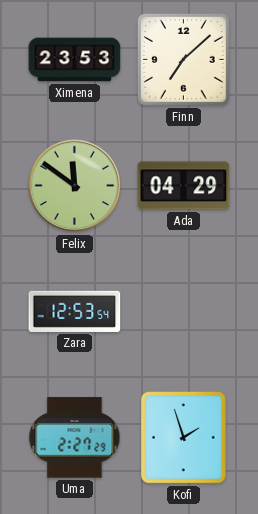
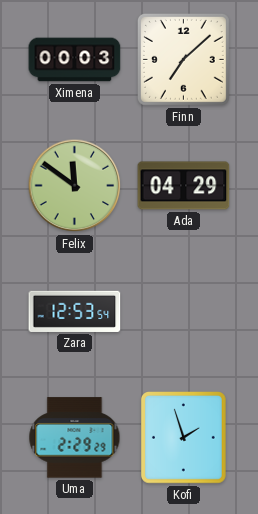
Ximena: 23:53 -> 00:03
Uma: 2:27 -> 2:29
